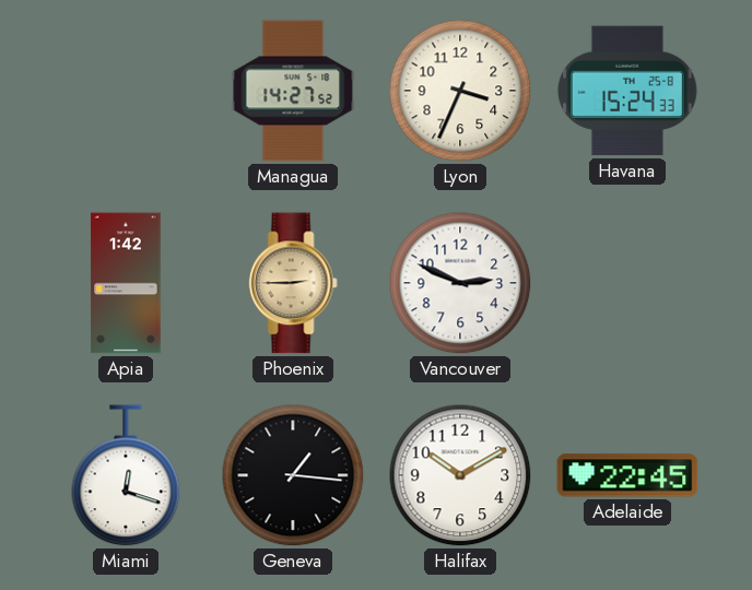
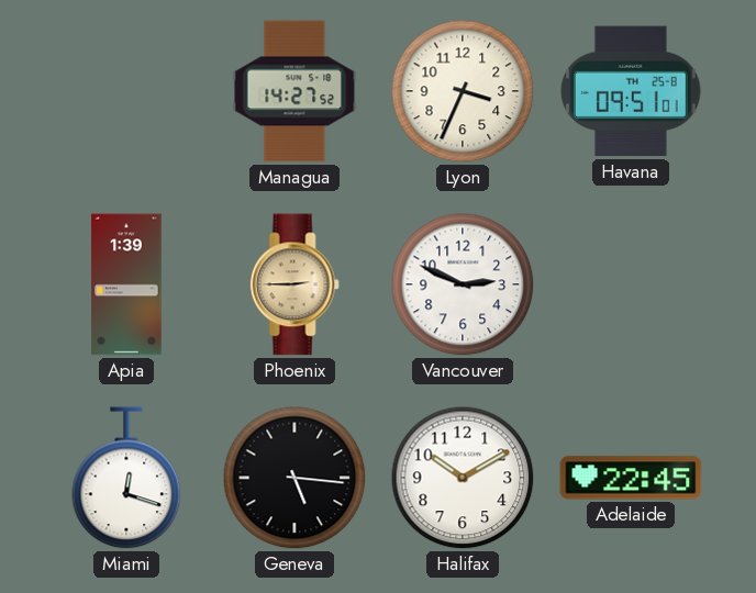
Havana: 15:24 -> 09:51
Apia: 1:42 -> 1:39
Geneva: 1:16 -> 5:16
